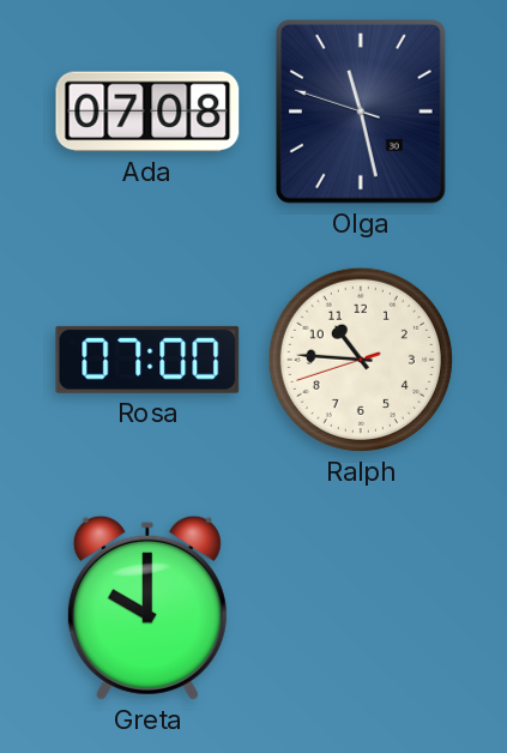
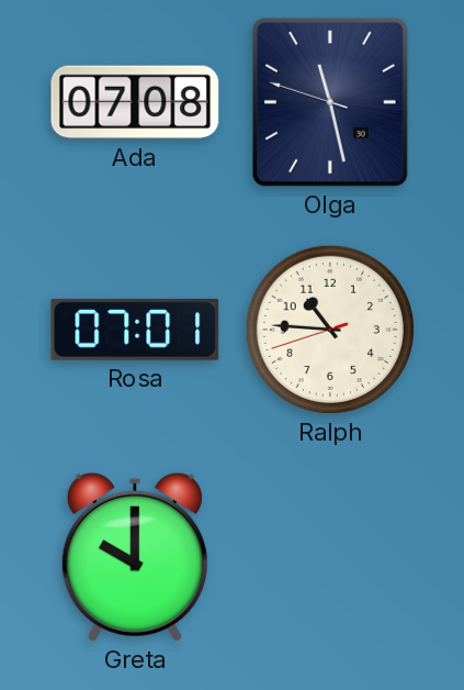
Rosa: 07:00 -> 07:01
